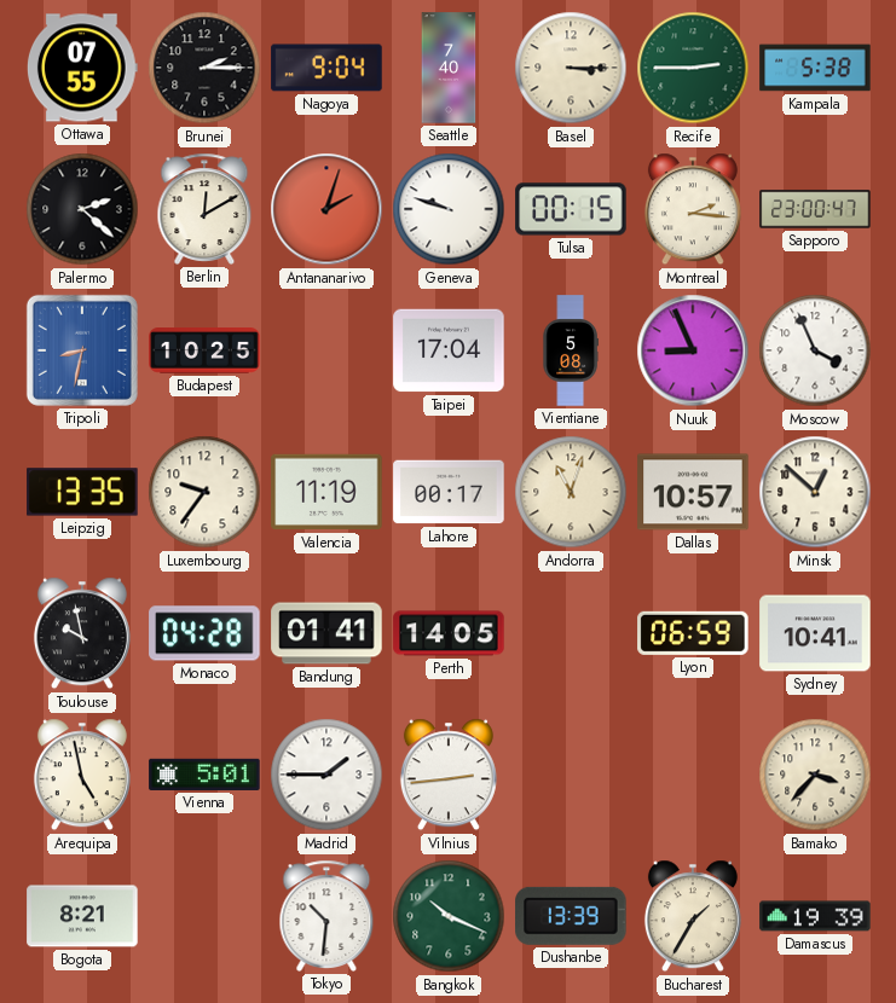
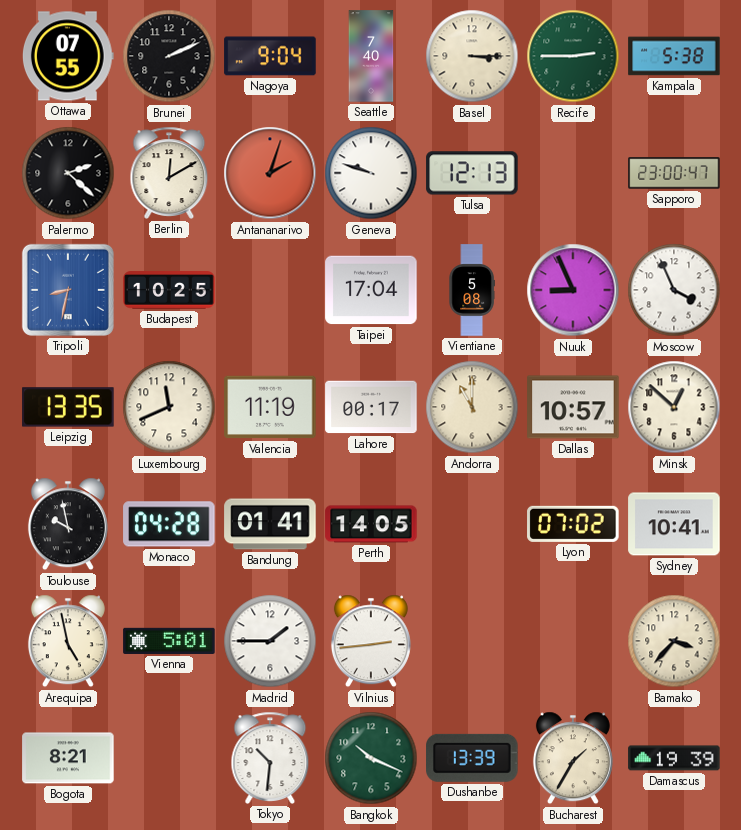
Brunei: 2:15 -> 2:11
Tulsa: 00:15 -> 12:13
Montreal: 2:16 -> none
Luxembourg: 9:36 -> 11:41
Andorra: 11:03 -> 11:00
Lyon: 06:59 -> 07:02
